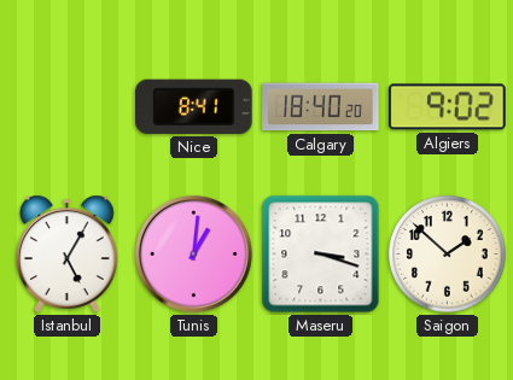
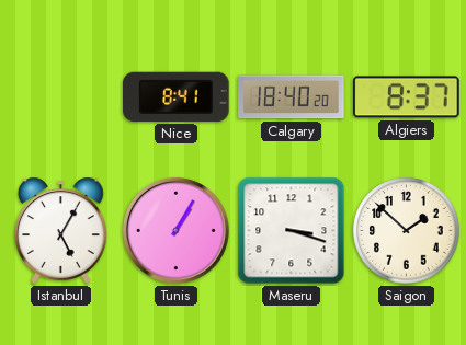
Algiers: 9:02 -> 8:37
Tunis: 1:01 -> 1:05
